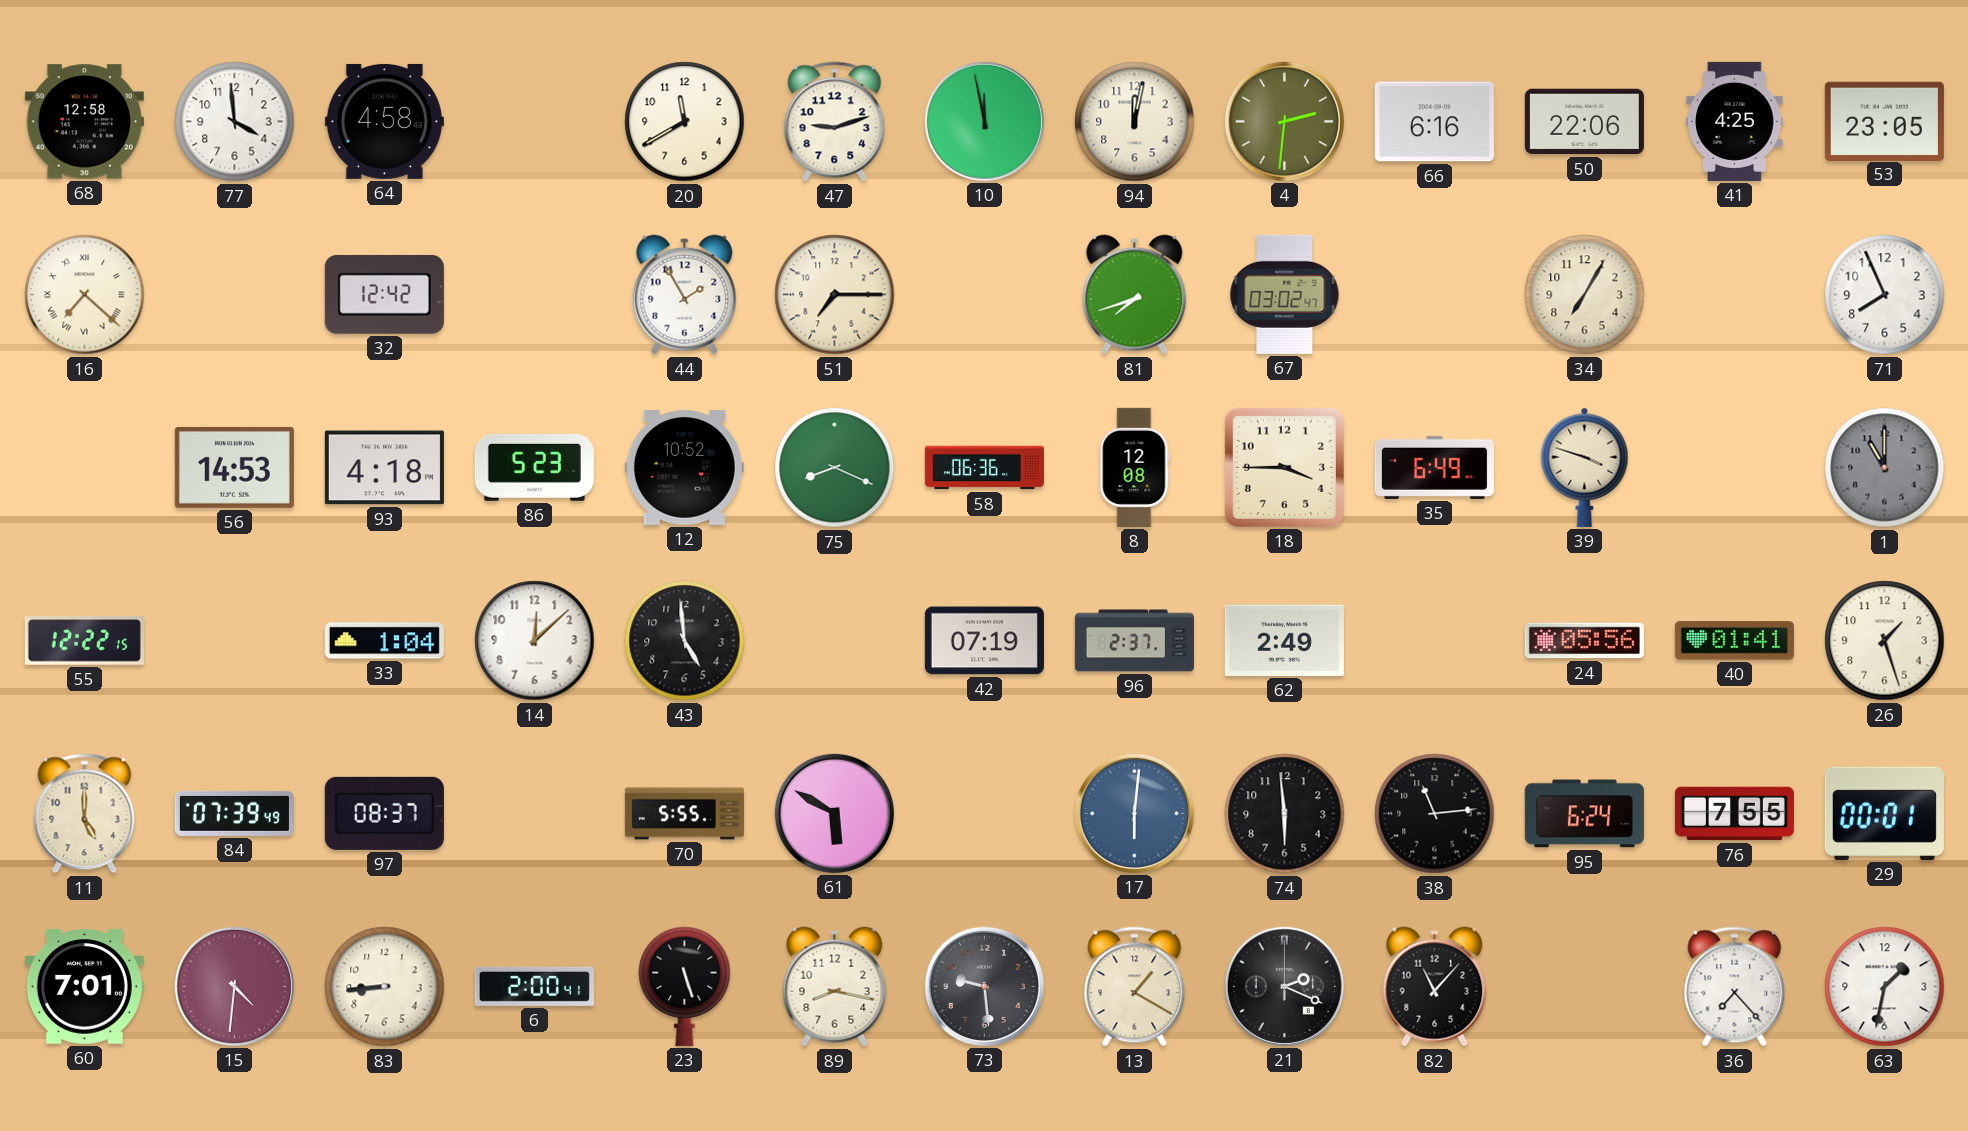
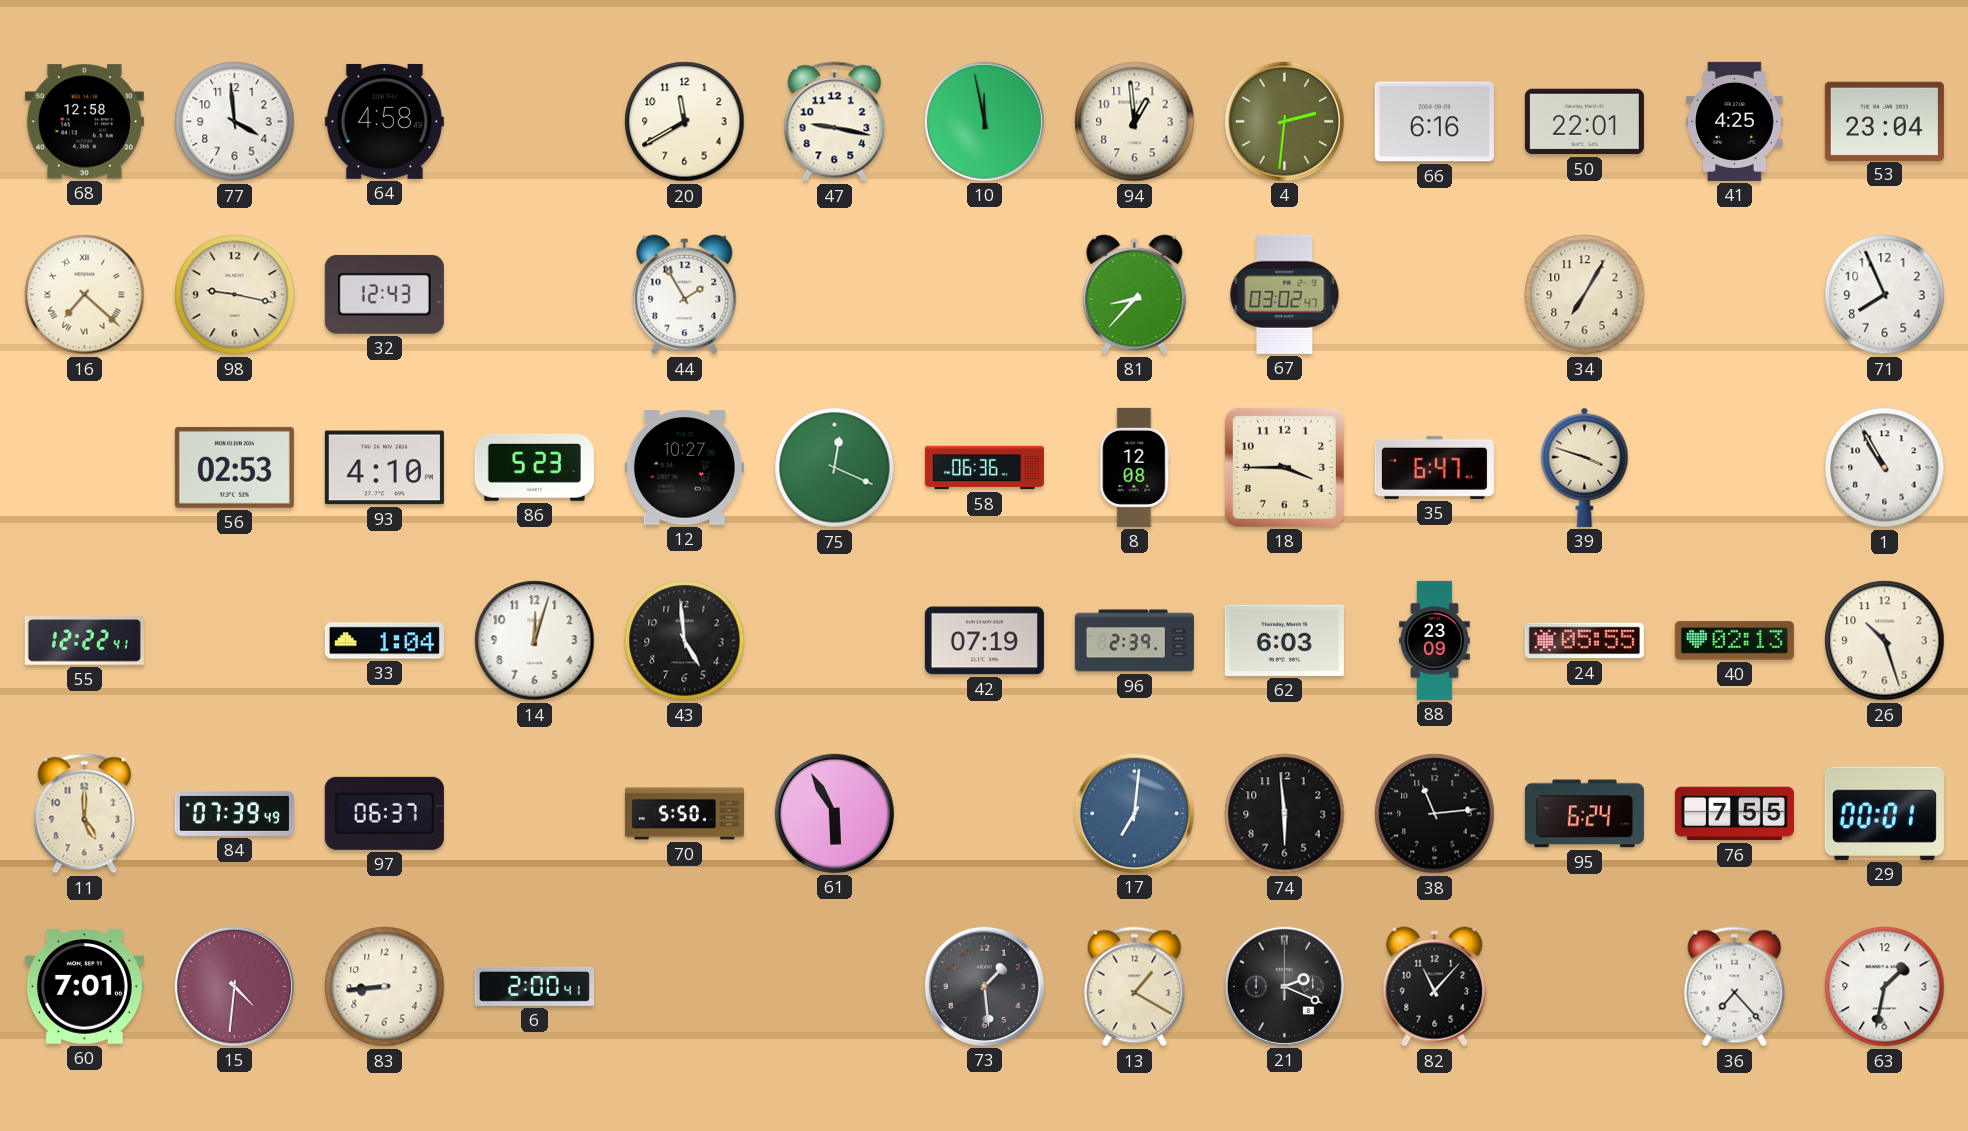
47: 9:12 -> 9:17
94: 12:02 -> 12:59
50: 22:06 -> 22:01
53: 23:05 -> 23:04
98: none -> 9:17
32: 12:42 -> 12:43
51: 7:15 -> none
81: 7:42 -> 8:37
56: 14:53 -> 02:53
93: 4:18 -> 4:10
12: 10:52 -> 10:27
75: 8:19 -> 12:19
35: 6:49 -> 6:47
1: 11:00 -> 10:55
1 dial: grey -> white
55: 12:22:15 -> 12:22:41
14: 12:08 -> 12:03
96: 2:37 -> 2:39
62: 2:49 -> 6:03
88: none -> 23:09
24: 05:56 -> 05:55
40: 01:41 -> 02:13
26: 1:27 -> 10:27
97: 08:37 -> 06:37
70: 5:55 -> 5:50
61: 5:50 -> 5:55
17: 6:01 -> 7:01
23: 5:27 -> none
89: 8:17 -> none
73: 9:29 -> 1:29
